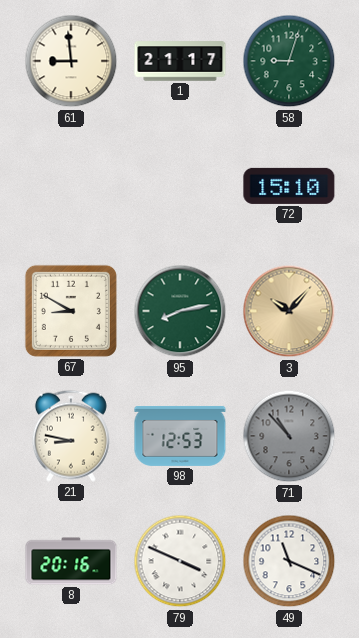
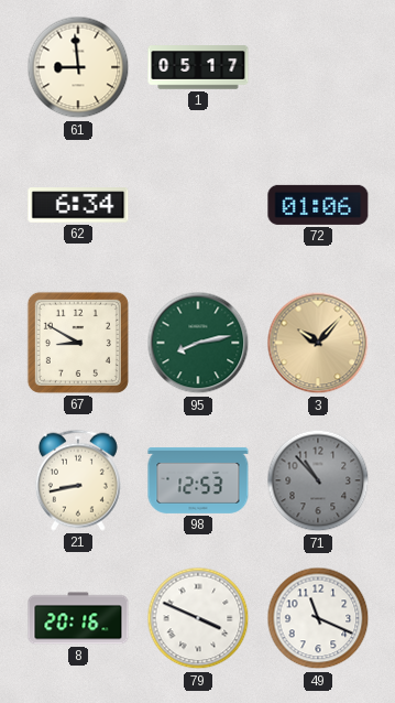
1: 21:17 -> 05:17
58: 9:03 -> none
62: none -> 6:34
72: 15:10 -> 01:06
21: 8:47 -> 8:43
